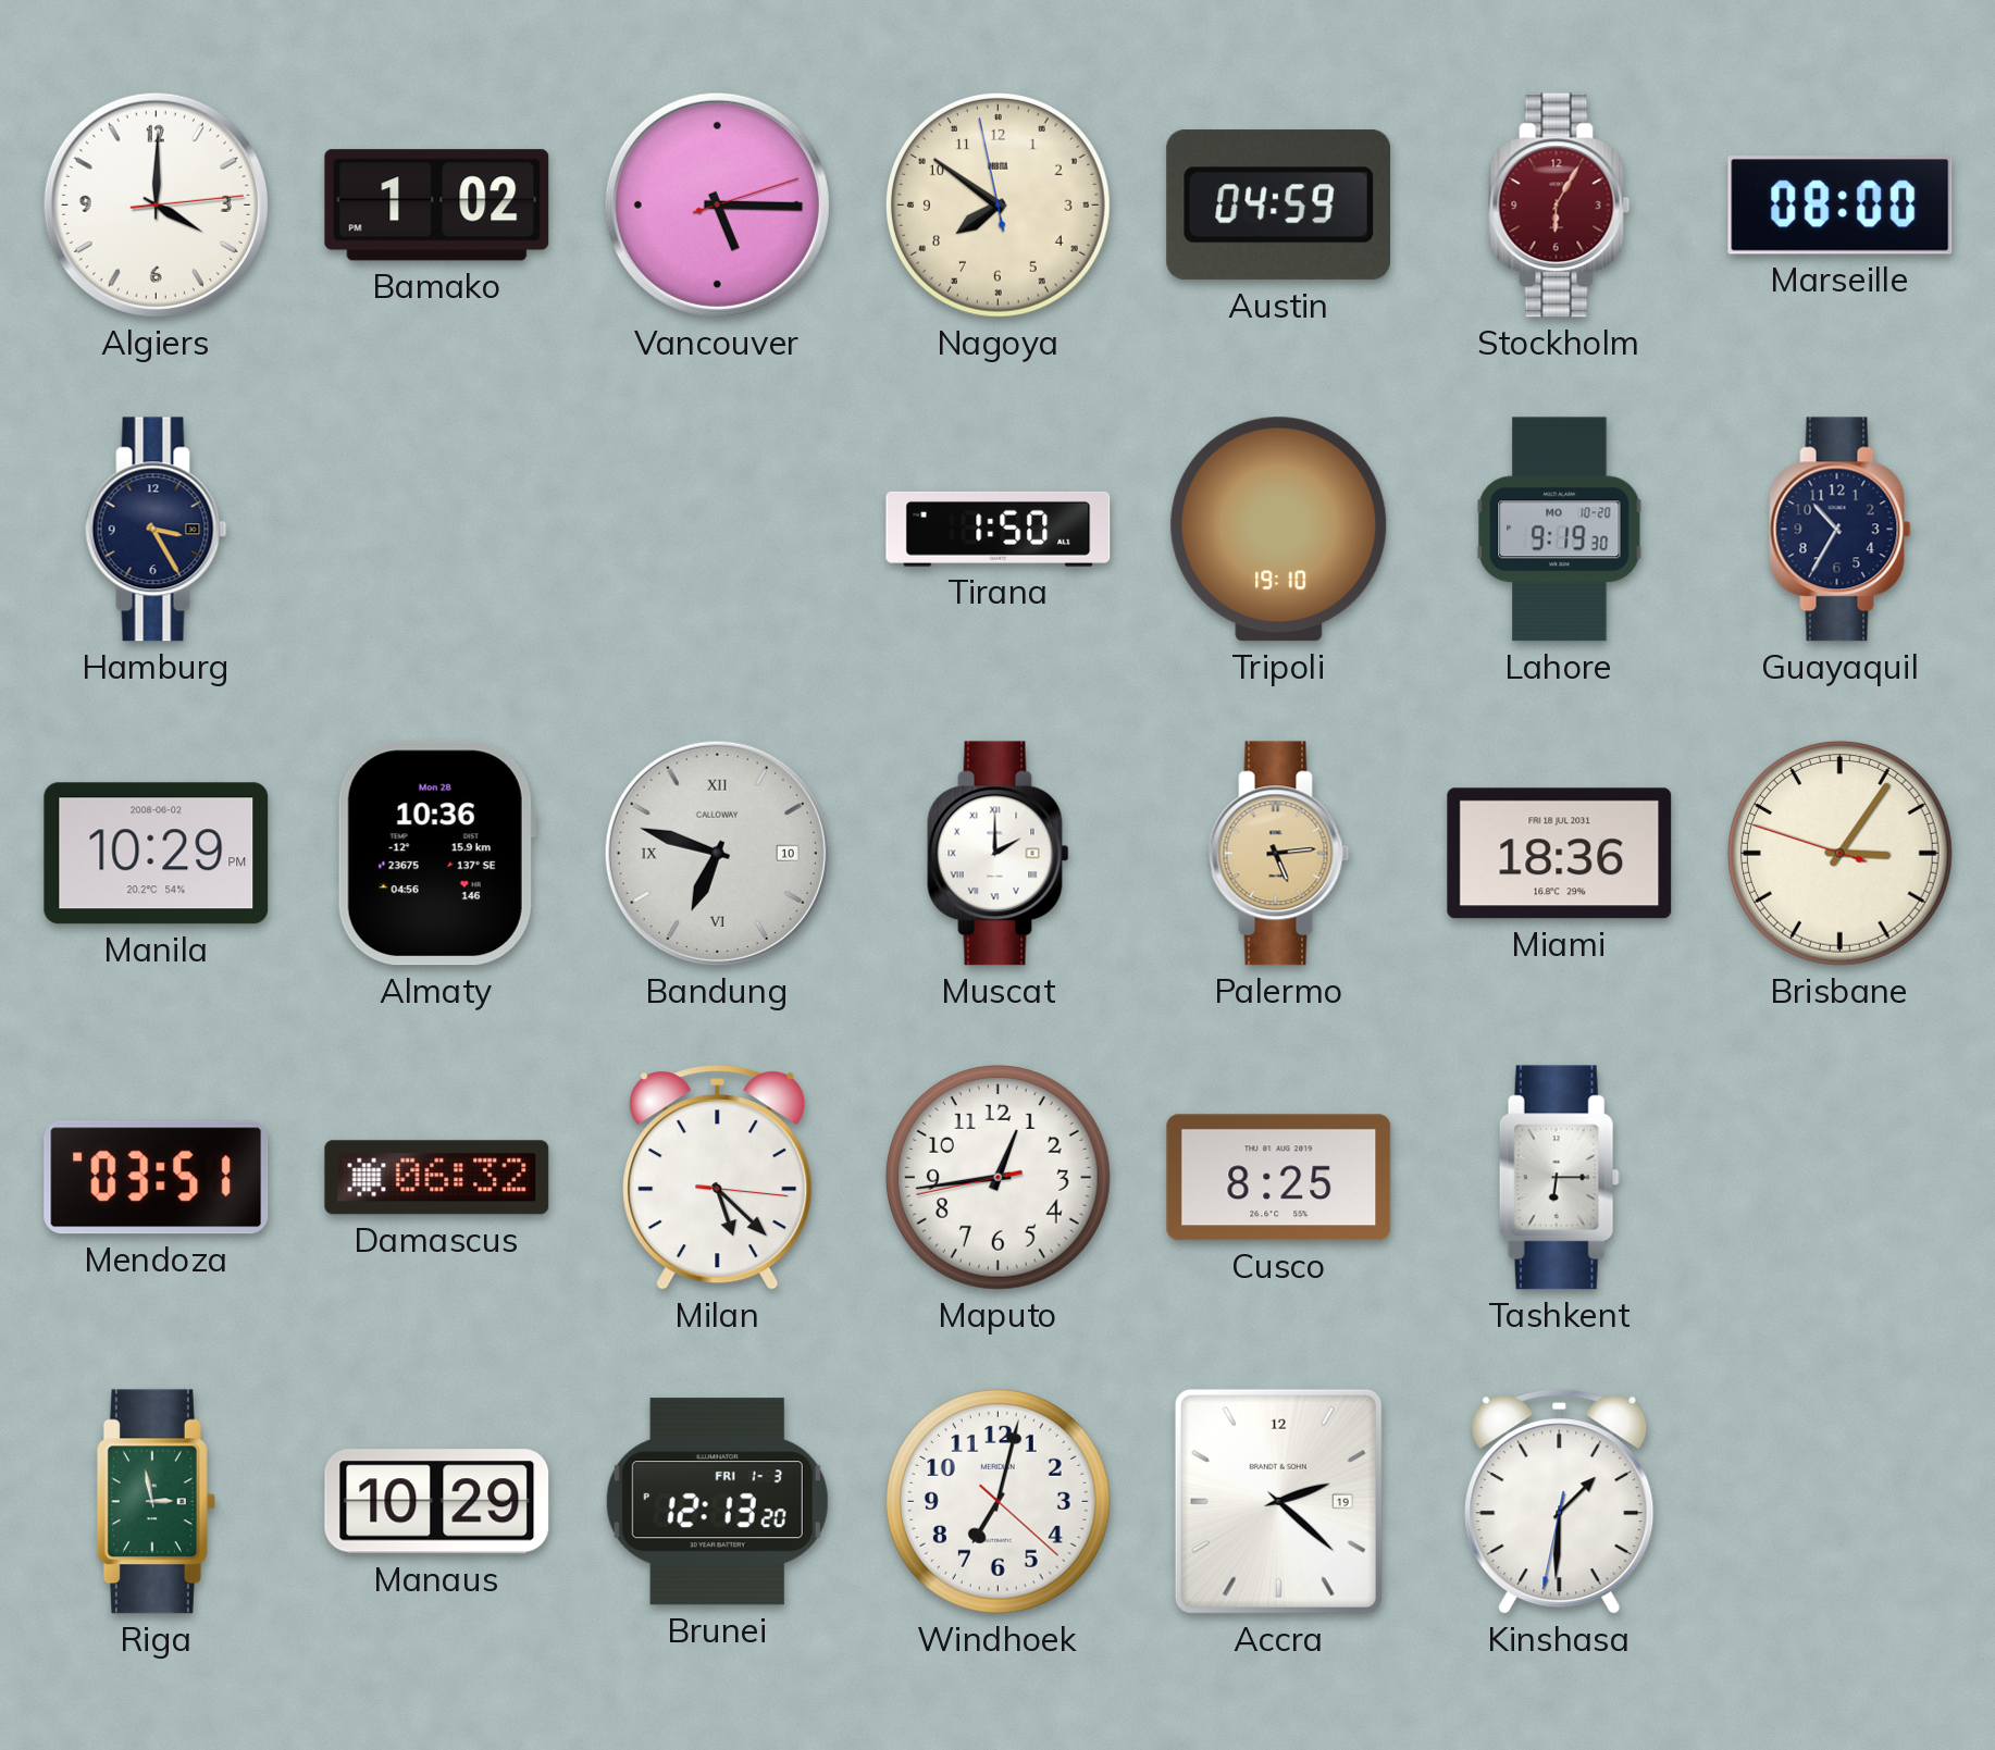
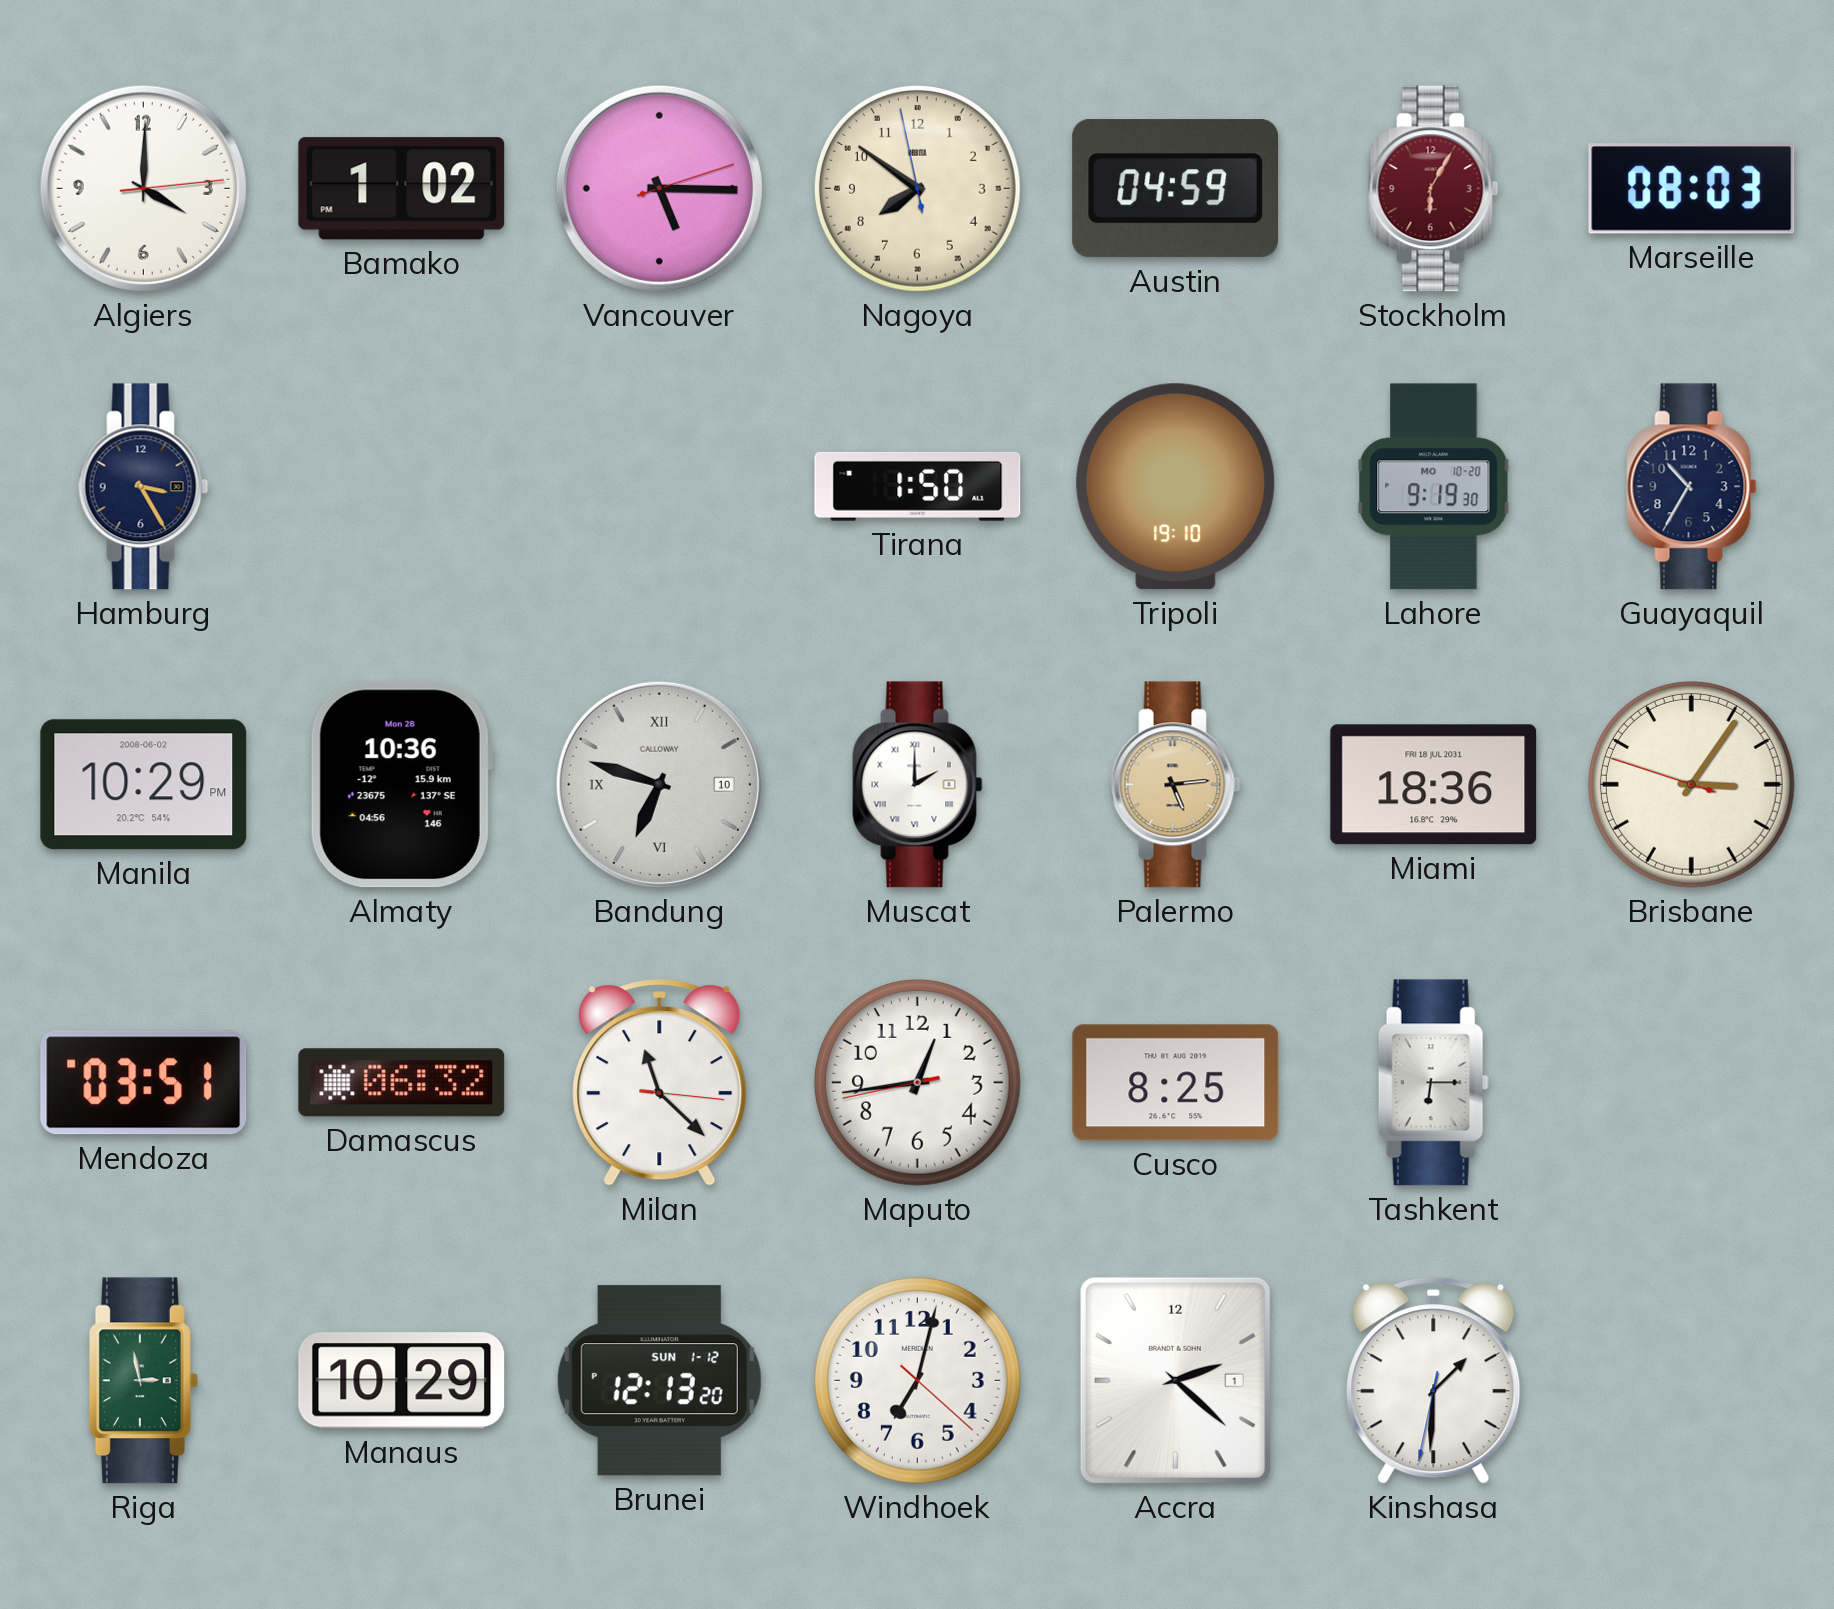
Marseille: 08:00 -> 08:03
Milan: 5:22 -> 11:22
Brunei date: FRI 1-3 -> SUN 1-12
Accra date: 19 -> 1
